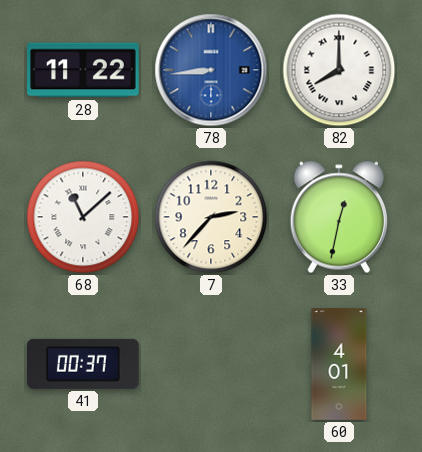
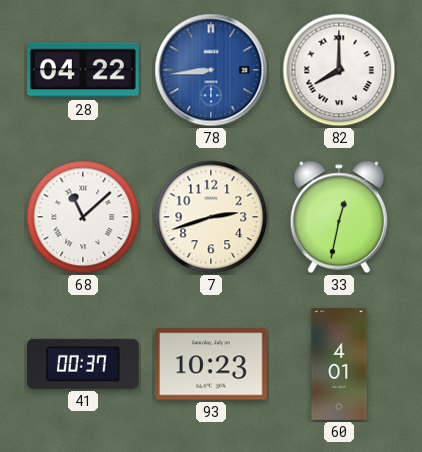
28: 11:22 -> 04:22
7: 2:37 -> 2:42
93: none -> 10:23
